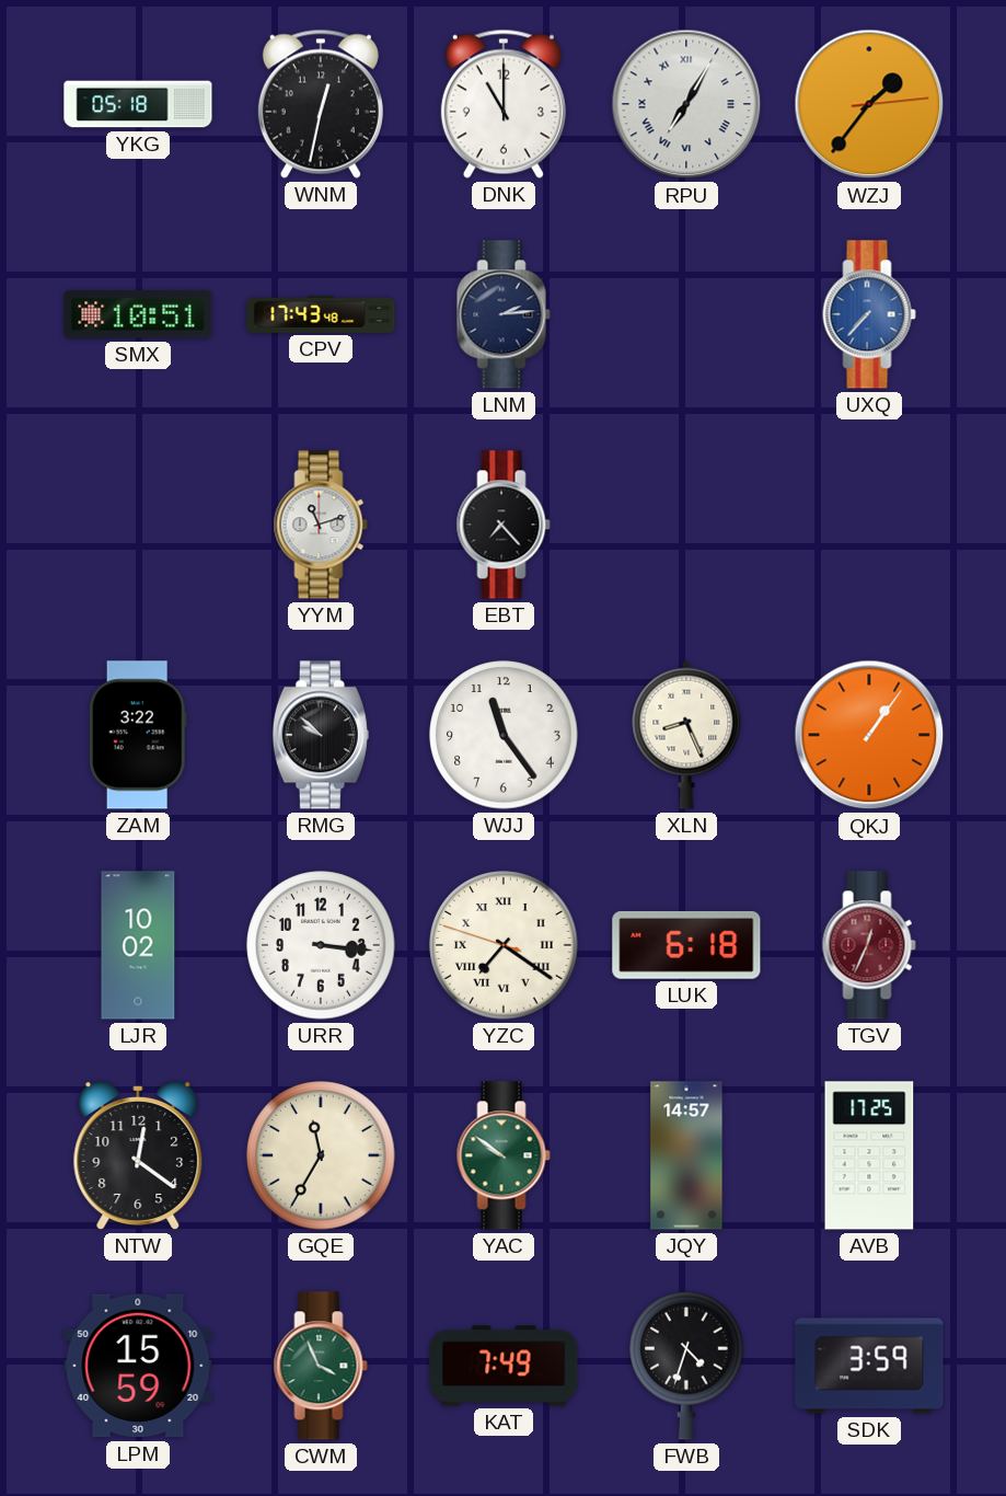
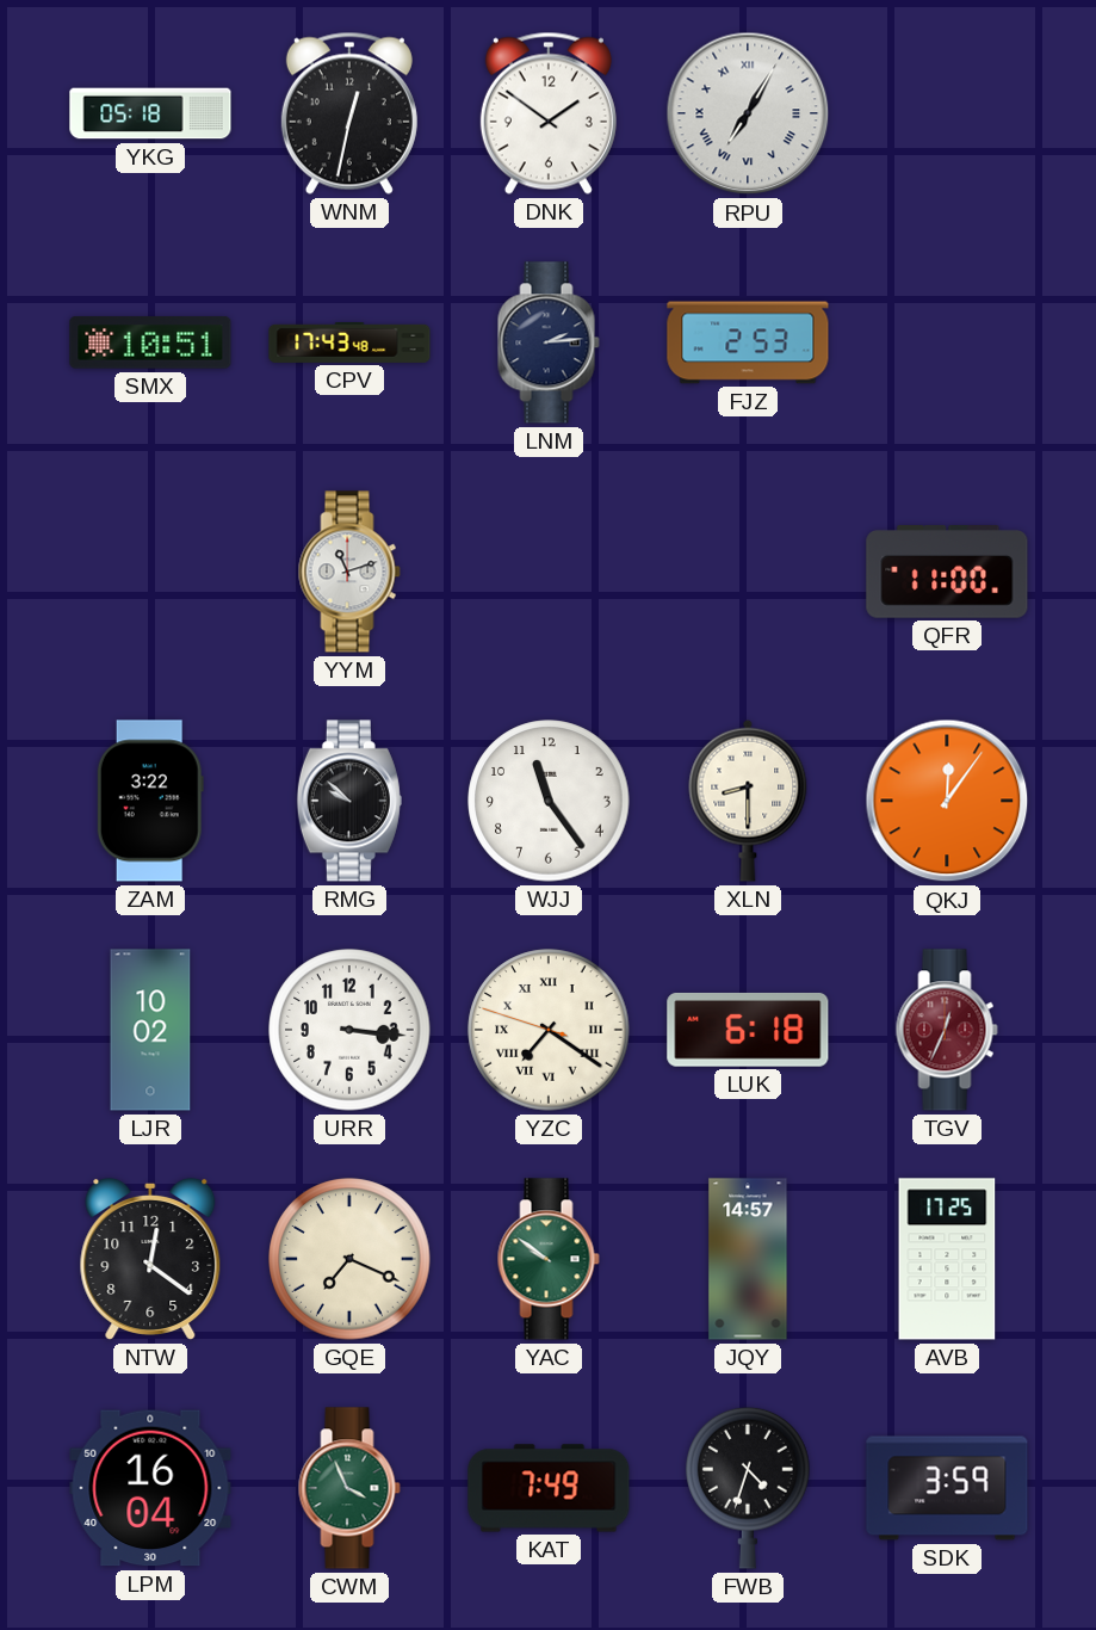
DNK: 11:00 -> 1:51
WZJ: 1:36 -> none
FJZ: none -> 2:53
UXQ: 7:37 -> none
EBT: 7:23 -> none
QFR: none -> 11:00
XLN: 8:26 -> 8:30
QKJ: 1:06 -> 12:06
GQE: 11:35 -> 7:19
LPM: 15:59 -> 16:04
